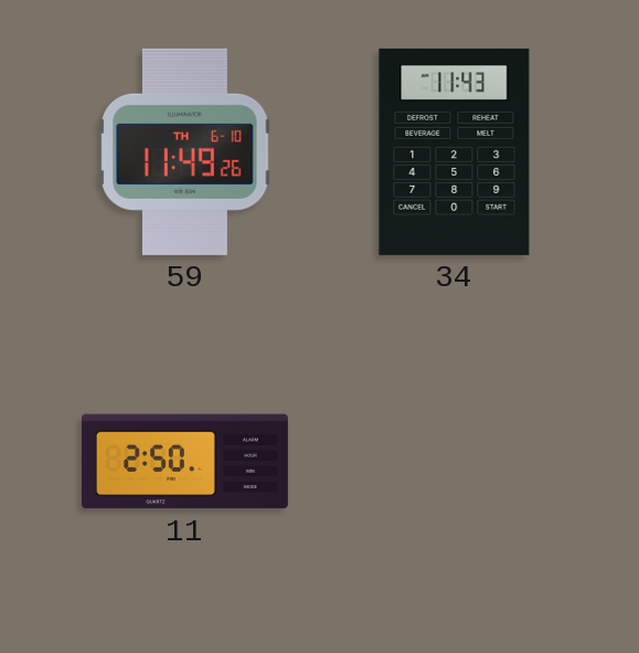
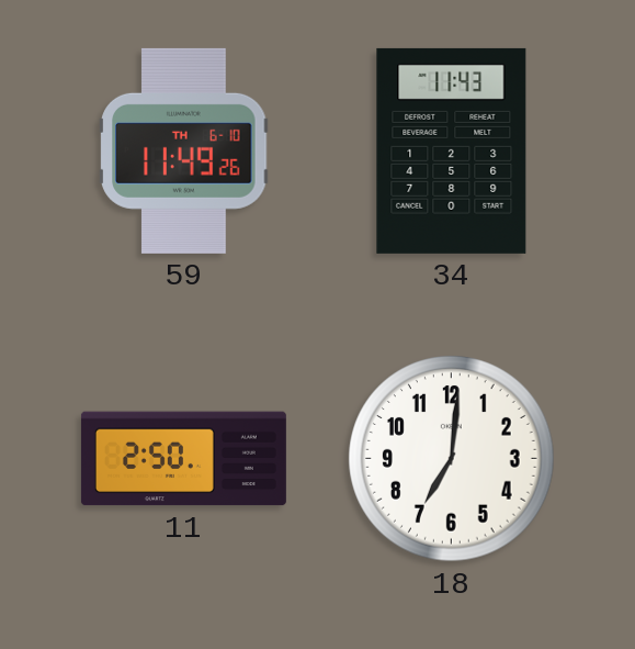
18: none -> 7:01
